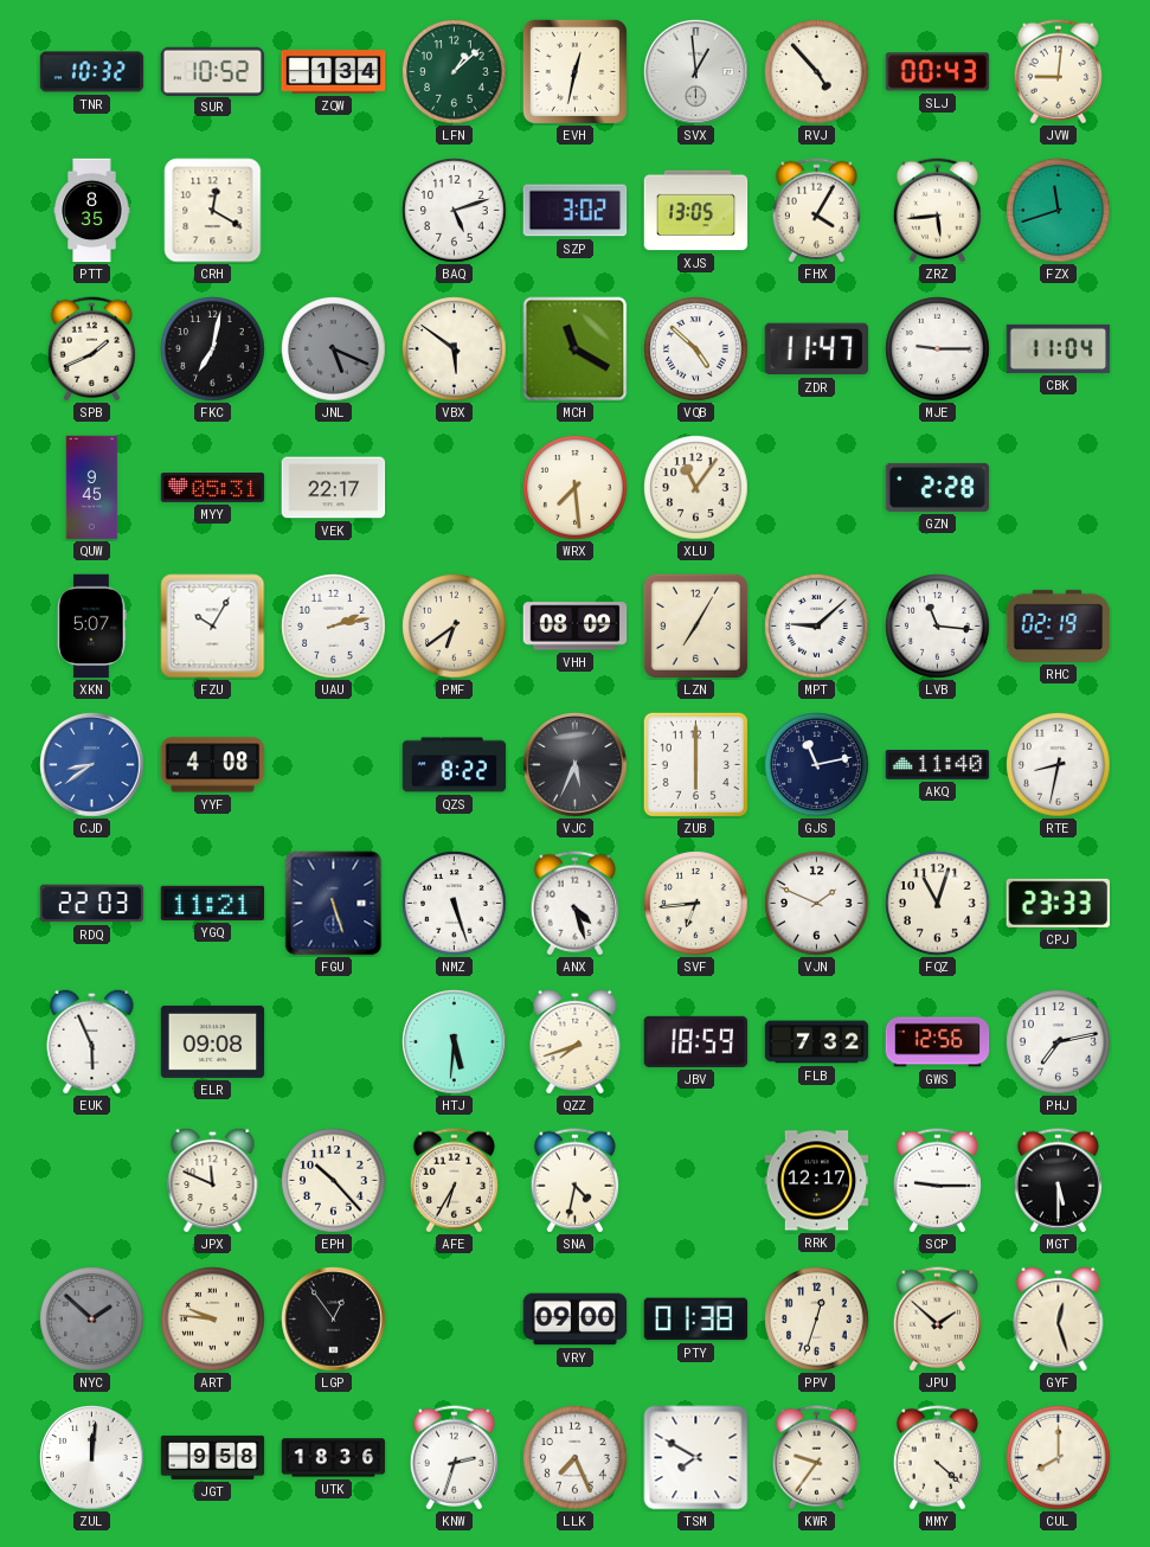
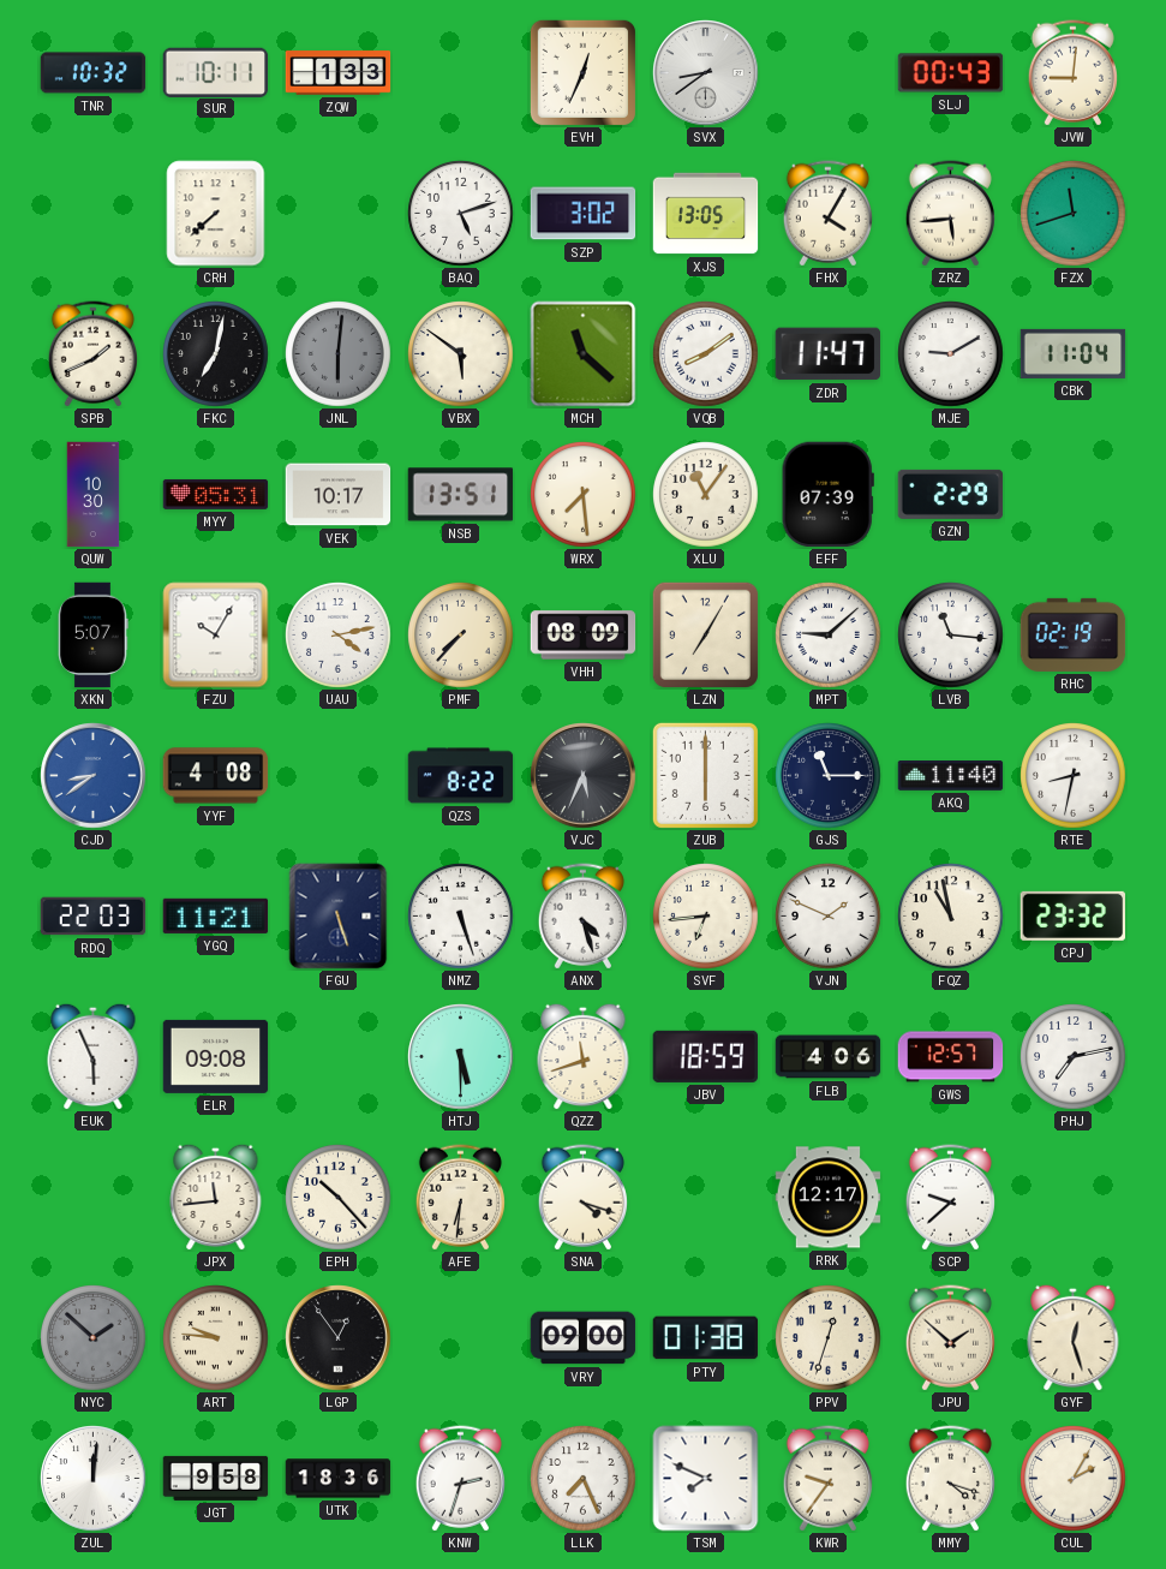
SUR: 10:52 -> 10:11
ZQW: 1:34 -> 1:33
LFN: 1:08 -> none
EVH: 12:32 -> 12:34
SVX: 12:59 -> 8:39
RVJ: 4:53 -> none
PTT: 8:35 -> none
CRH: 12:20 -> 7:38
JNL: 5:19 -> 6:01
MCH: 11:20 -> 11:22
VQB: 4:52 -> 8:09
MJE: 9:15 -> 9:10
QUW: 9:45 -> 10:30
VEK: 22:17 -> 10:17
NSB: none -> 13:51
EFF: none -> 07:39
GZN: 2:28 -> 2:29
UAU: 2:13 -> 4:13
PMF: 6:39 -> 7:37
GJS: 11:13 -> 11:15
FQZ: 11:03 -> 10:58
CPJ: 23:33 -> 23:32
HTJ: 5:31 -> 5:30
QZZ: 7:42 -> 11:42
FLB: 7:32 -> 4:06
GWS: 12:56 -> 12:57
JPX: 11:49 -> 11:44
AFE: 6:35 -> 6:31
SNA: 4:32 -> 4:18
SCP: 9:15 -> 9:38
MGT: 5:30 -> none
TSM: 7:50 -> 7:49
MMY: 4:22 -> 4:18
CUL: 8:00 -> 2:05
